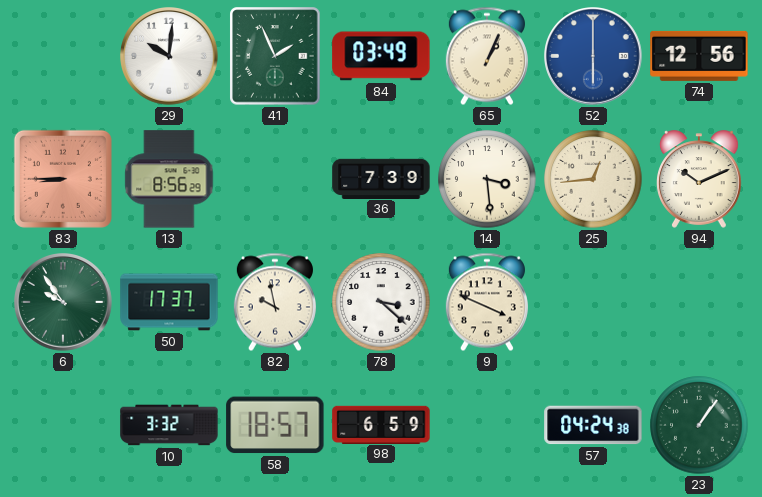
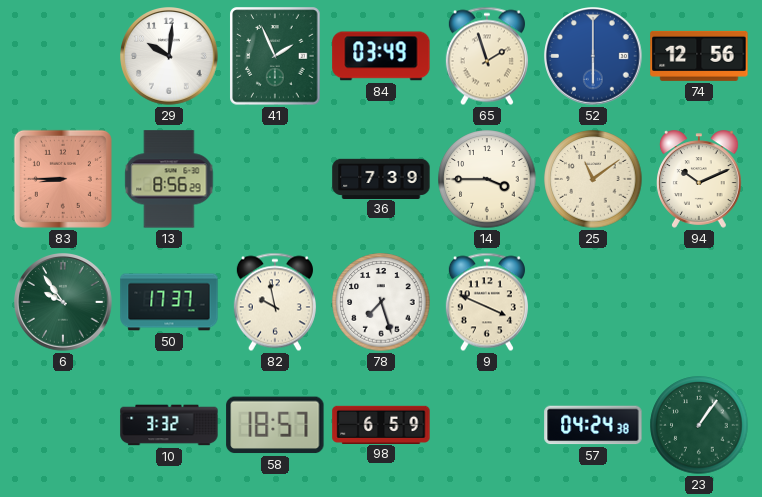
65: 1:04 -> 1:57
14: 3:29 -> 3:45
25: 12:44 -> 11:09
78: 3:22 -> 7:27
